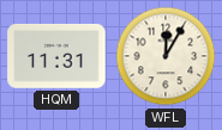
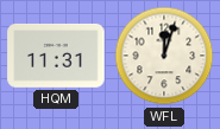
WFL: 12:05 -> 12:03
